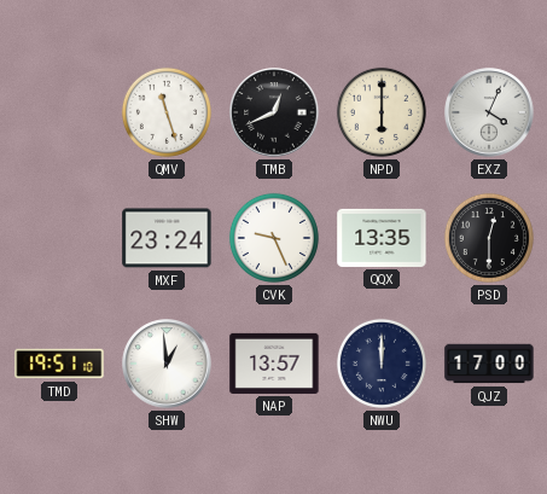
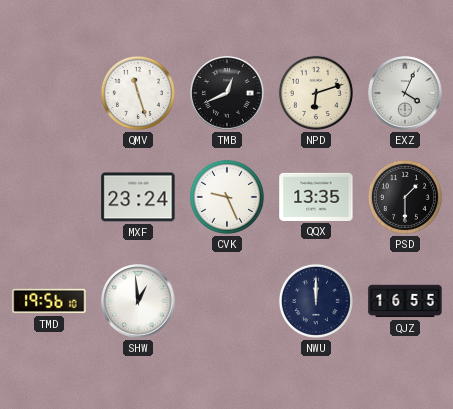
NPD: 6:00 -> 6:12
PSD: 12:30 -> 1:30
TMD: 19:51 -> 19:56
NAP: 13:57 -> none
QJZ: 17:00 -> 16:55
